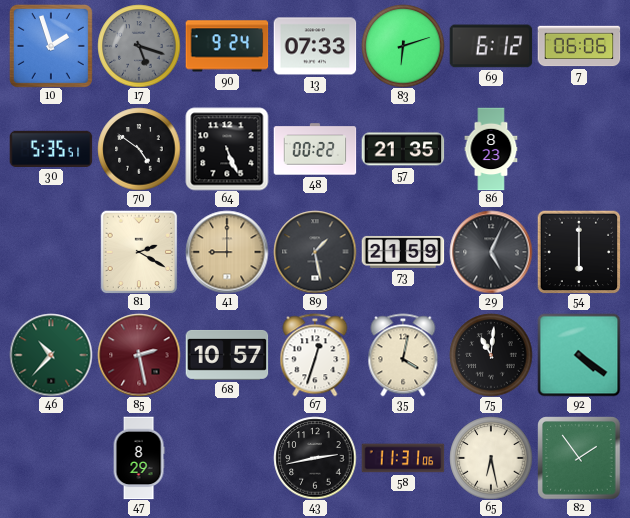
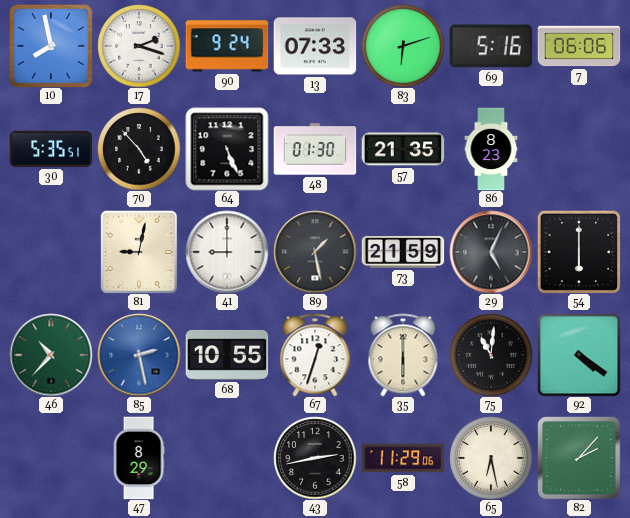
10: 1:57 -> 7:58
17: 5:18 -> 2:18
17 dial: grey -> white
69: 6:12 -> 5:16
70: 4:51 -> 4:53
48: 00:22 -> 01:30
81: 2:20 -> 9:02
41 dial: champagne -> white
85 dial: burgundy -> blue
68: 10:57 -> 10:55
35: 4:02 -> 6:00
58: 11:31 -> 11:29
82: 1:54 -> 2:07
